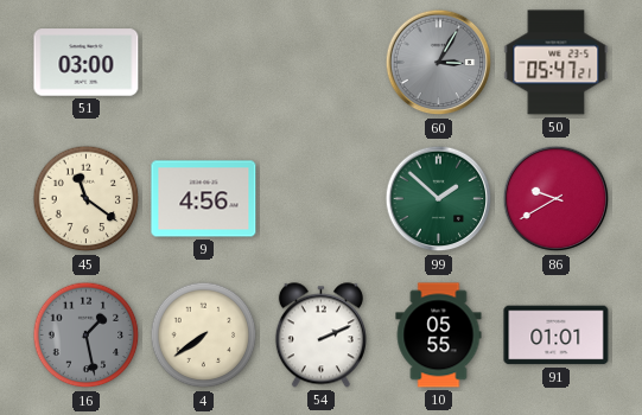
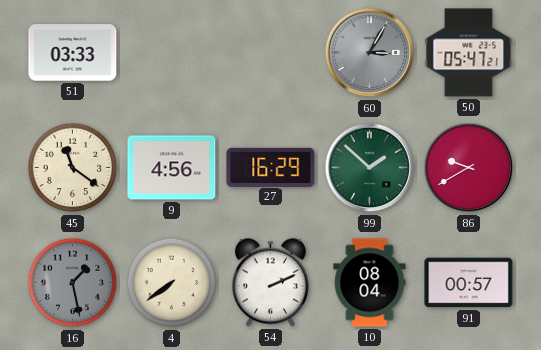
51: 03:00 -> 03:33
27: none -> 16:29
10: 05:55 -> 08:04
91: 01:01 -> 00:57
